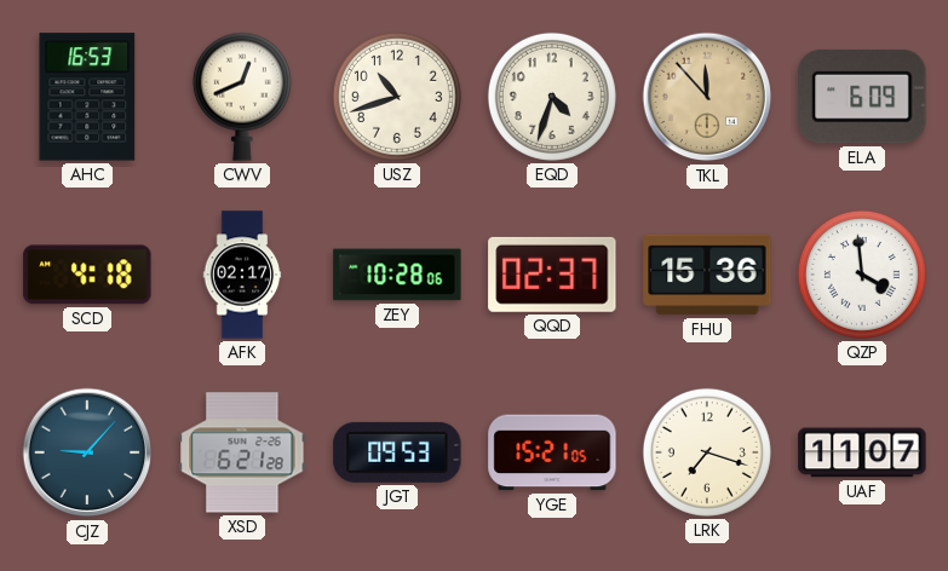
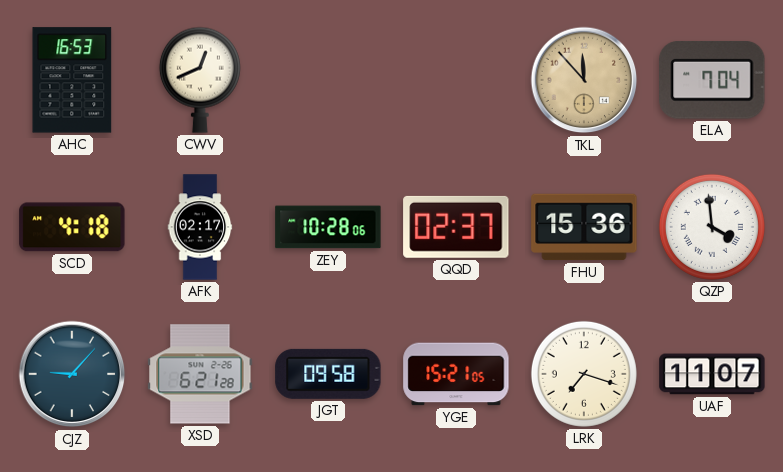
USZ: 10:42 -> none
EQD: 4:33 -> none
ELA: 6:09 -> 7:04
JGT: 09:53 -> 09:58
